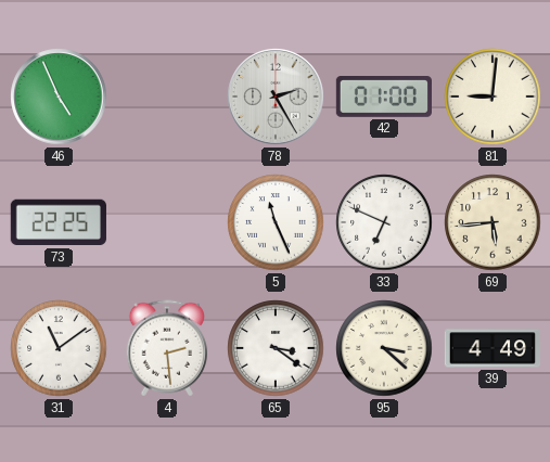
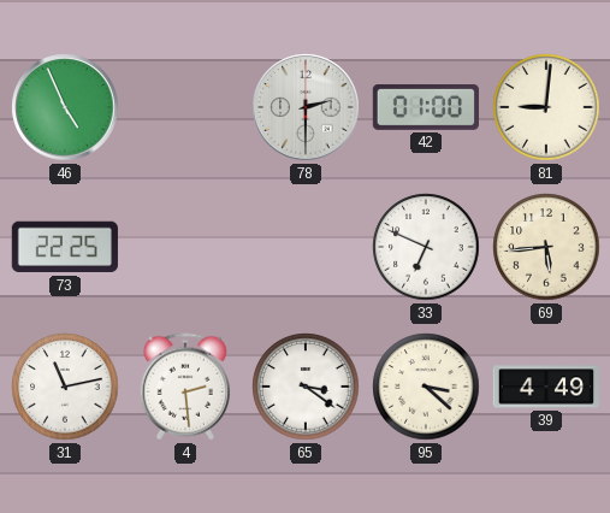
78: 2:25 -> 2:30
5: 11:26 -> none
31: 11:09 -> 11:13
